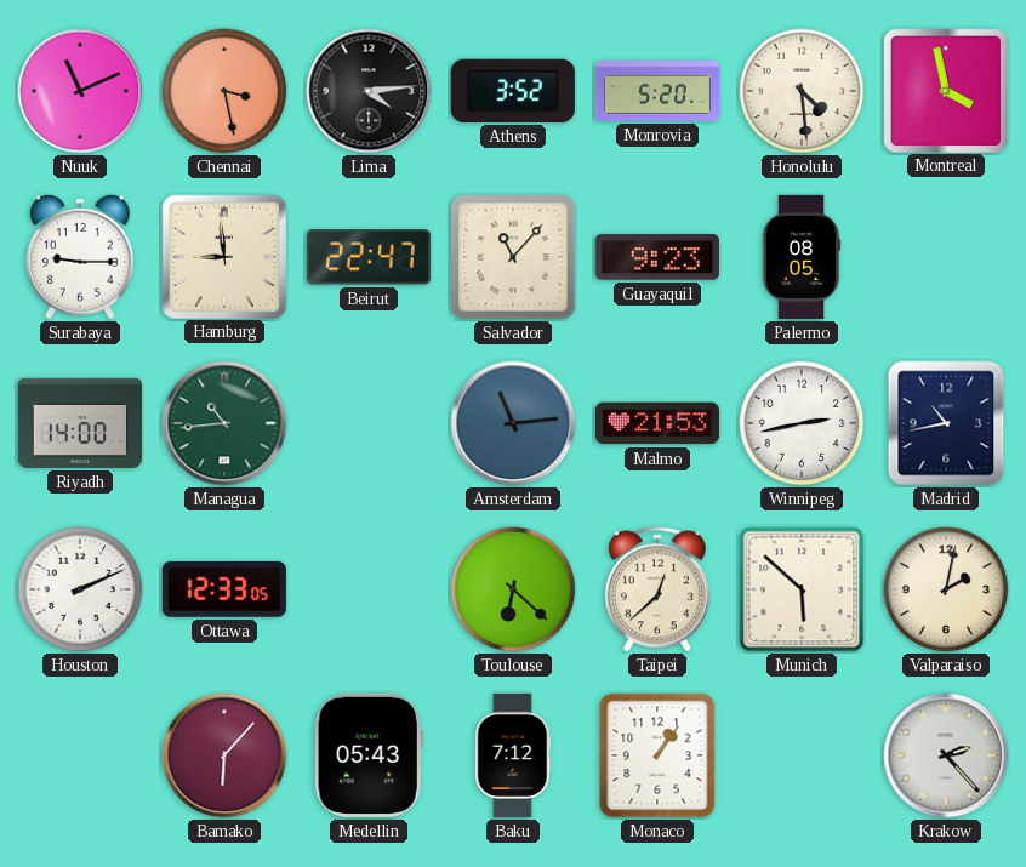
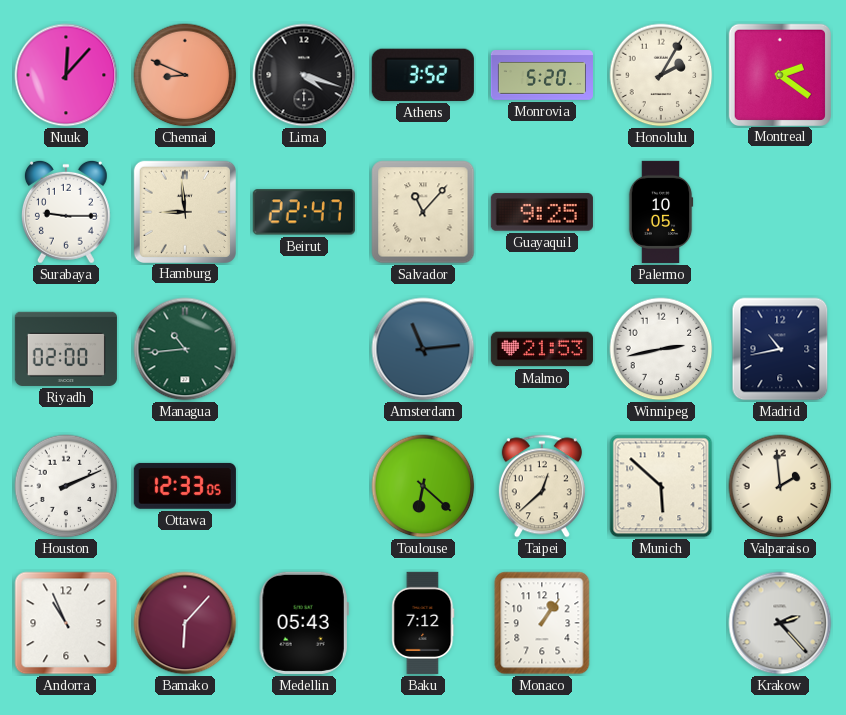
Nuuk: 11:11 -> 12:07
Chennai: 3:28 -> 8:49
Lima: 4:14 -> 4:18
Honolulu: 4:29 -> 2:05
Montreal: 3:58 -> 2:21
Guayaquil: 9:23 -> 9:25
Palermo: 08:05 -> 10:05
Riyadh: 14:00 -> 02:00
Valparaiso: 2:02 -> 1:59
Andorra: none -> 10:56
